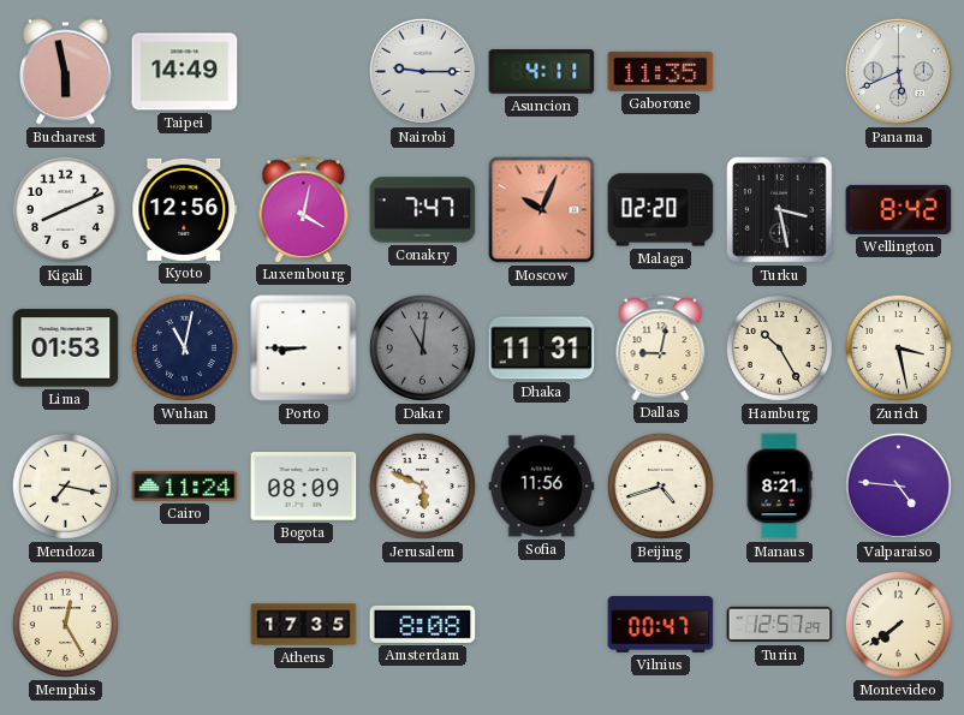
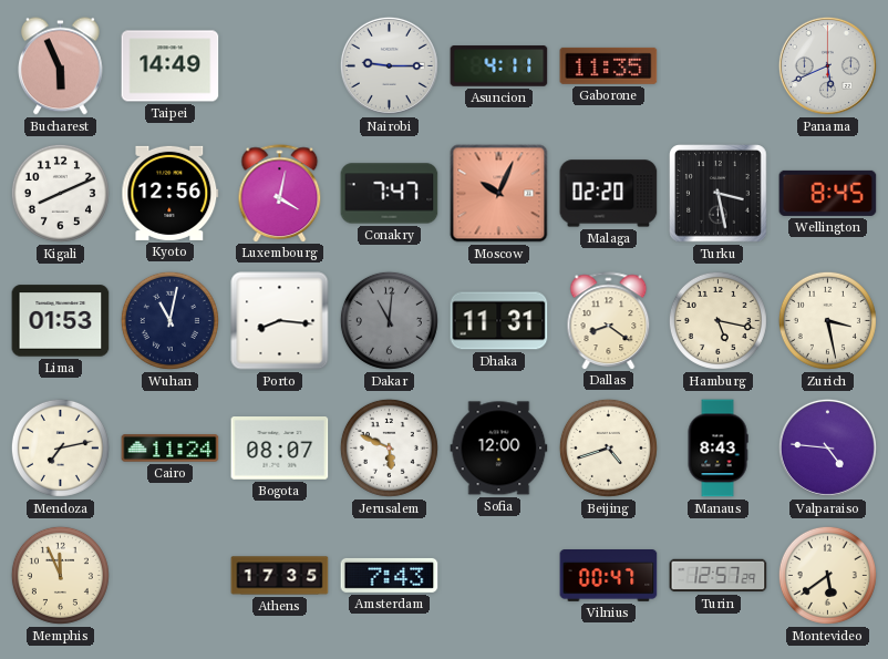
Bucharest: 5:58 -> 5:56
Wellington: 8:42 -> 8:45
Porto: 8:45 -> 8:16
Dallas: 9:02 -> 8:21
Hamburg: 10:25 -> 5:17
Mendoza: 7:17 -> 7:13
Bogota: 08:09 -> 08:07
Sofia: 11:56 -> 12:00
Manaus: 8:21 -> 8:43
Memphis: 12:25 -> 11:56
Amsterdam: 8:08 -> 7:43
Montevideo: 7:39 -> 5:39
